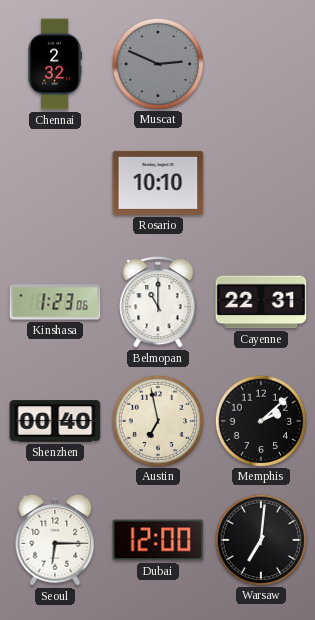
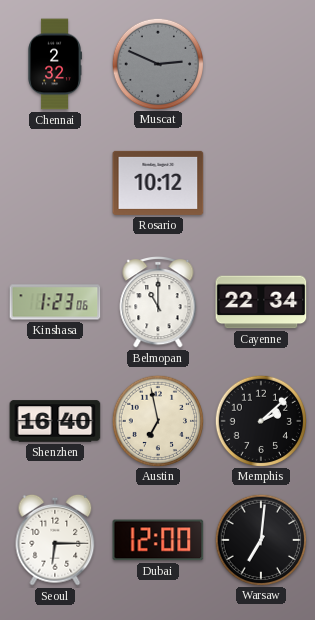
Rosario: 10:10 -> 10:12
Cayenne: 22:31 -> 22:34
Shenzhen: 00:40 -> 16:40
